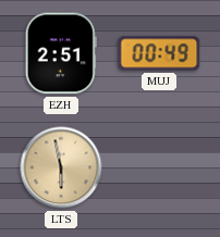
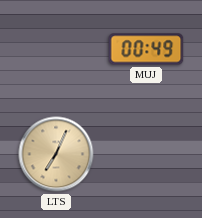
EZH: 2:51 -> none
LTS: 5:58 -> 7:04
